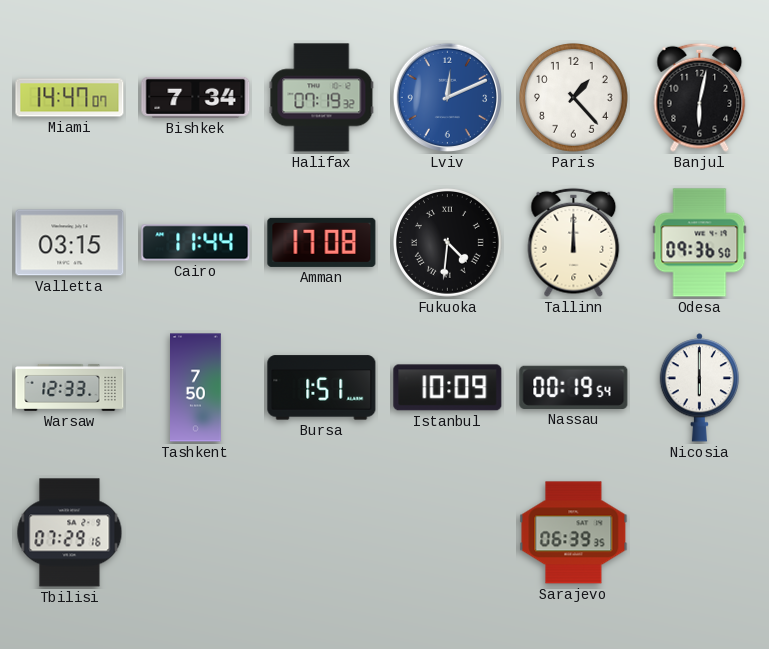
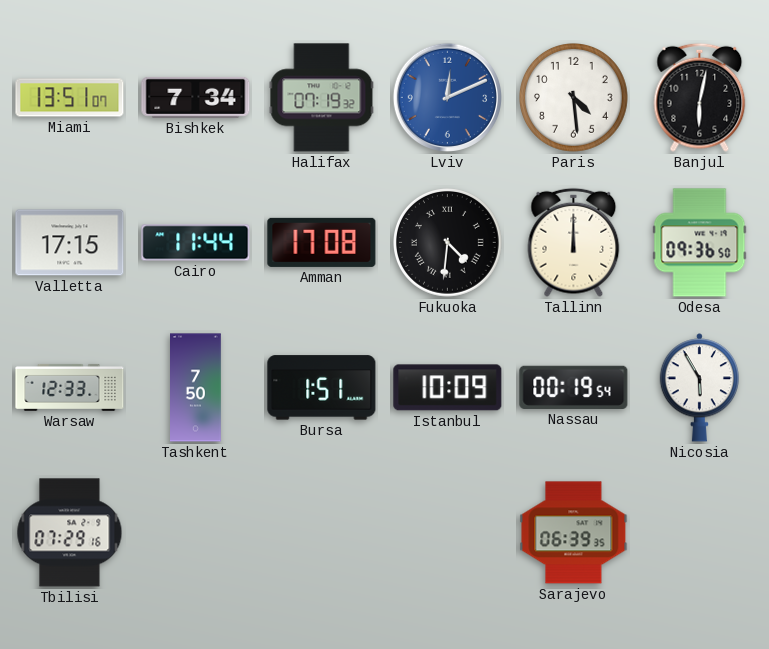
Miami: 14:47 -> 13:51
Paris: 1:23 -> 4:29
Valletta: 03:15 -> 17:15
Nicosia: 6:00 -> 5:55
